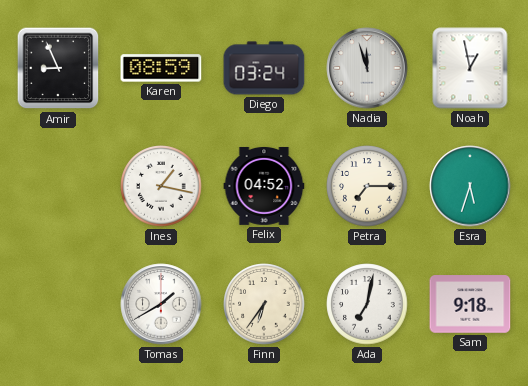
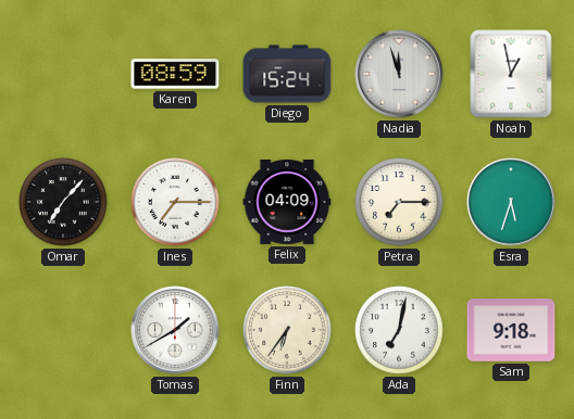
Amir: 8:56 -> none
Diego: 03:24 -> 15:24
Omar: none -> 7:07
Ines: 1:17 -> 7:15
Felix: 04:52 -> 04:09
